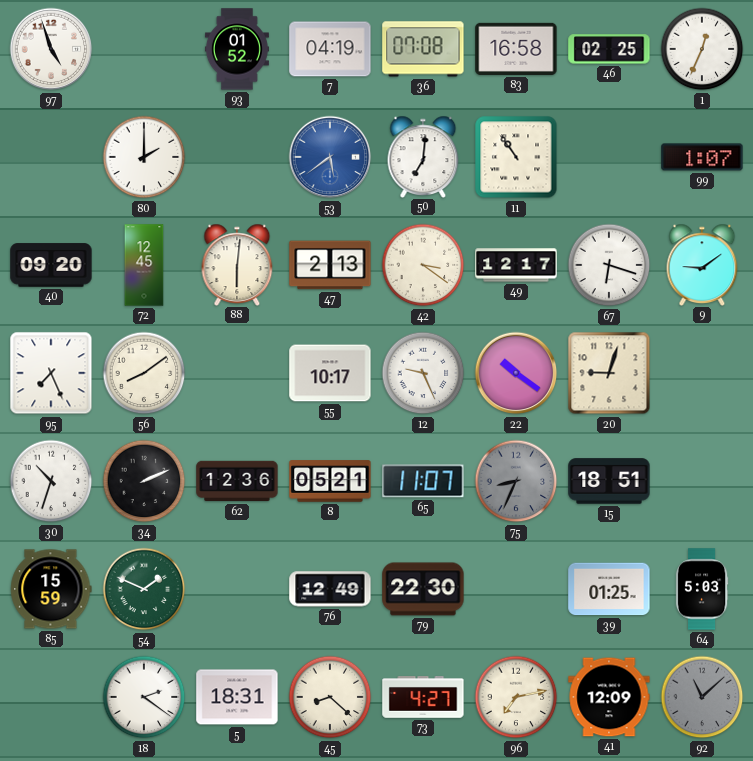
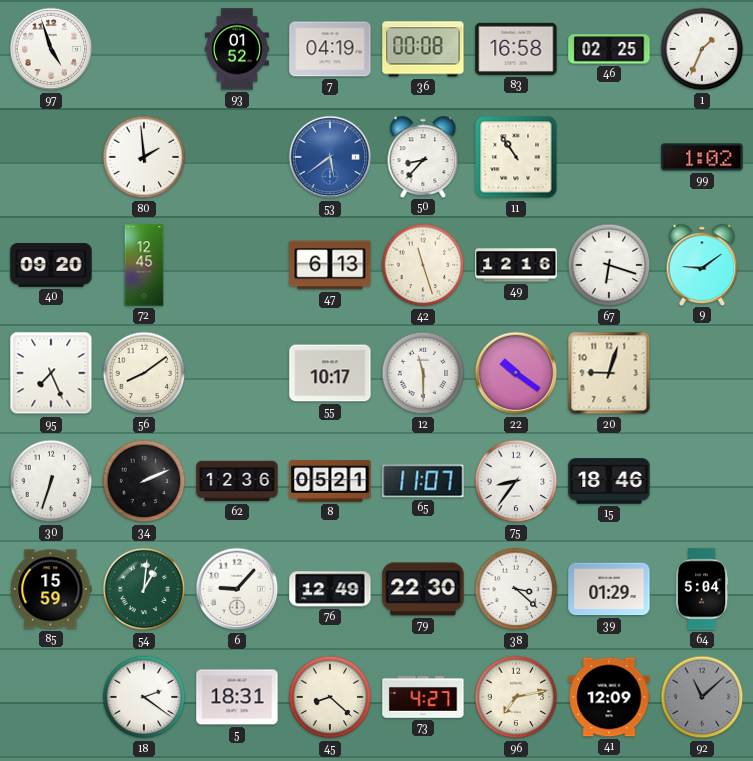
36: 07:08 -> 00:08
1: 12:34 -> 1:34
80: 2:00 -> 1:59
50: 7:01 -> 8:37
99: 1:07 -> 1:02
88: 6:01 -> none
47: 2:13 -> 6:13
42: 3:21 -> 11:27
49: 12:17 -> 12:16
12: 9:26 -> 11:30
30: 10:33 -> 6:33
75: 8:34 -> 8:36
75 dial: grey -> white
15: 18:51 -> 18:46
54: 1:49 -> 1:01
6: none -> 9:07
38: none -> 3:22
39: 01:25 -> 01:29
64: 5:03 -> 5:04
